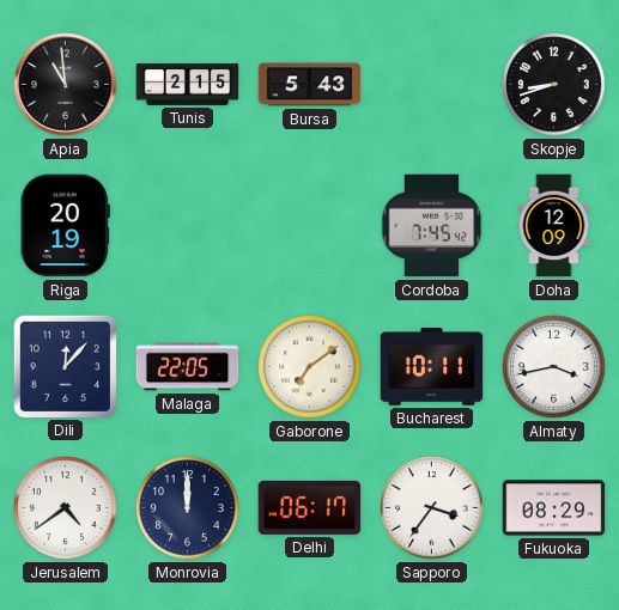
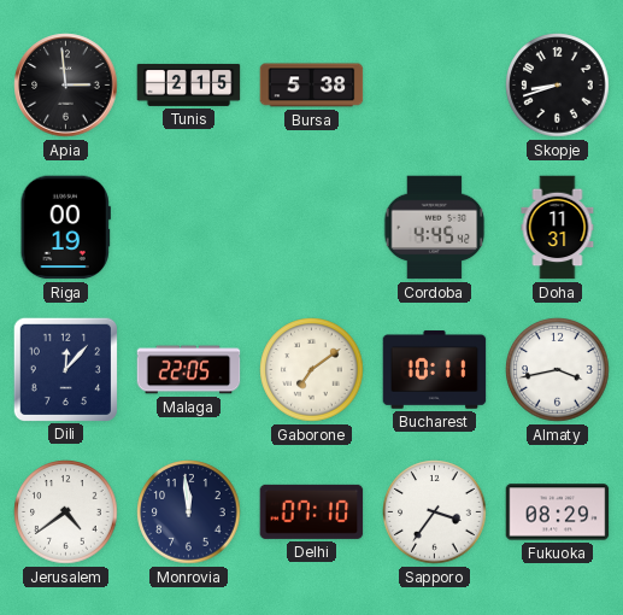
Apia: 10:59 -> 2:59
Bursa: 5:43 -> 5:38
Riga: 20:19 -> 00:19
Cordoba: 7:45 -> 4:45
Doha: 12:09 -> 11:31
Monrovia: 12:00 -> 11:59
Delhi: 06:17 -> 07:10
